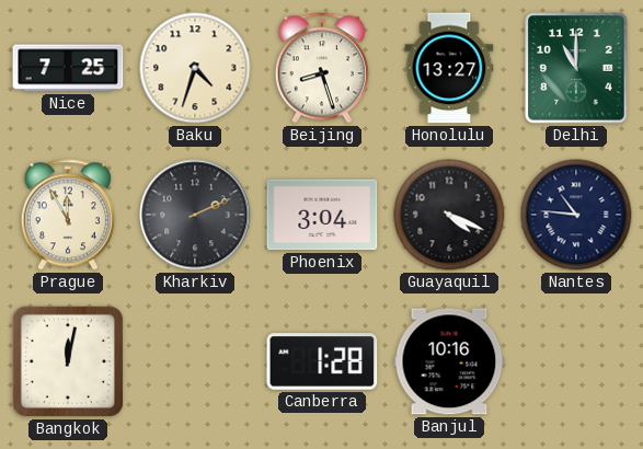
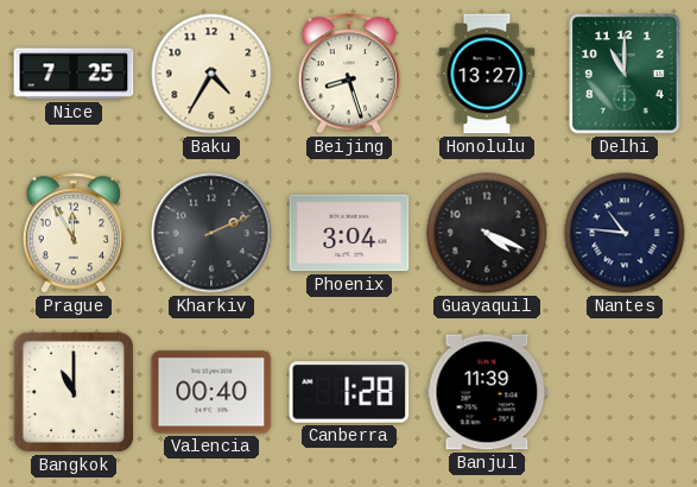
Baku: 4:33 -> 4:35
Bangkok: 12:02 -> 11:00
Valencia: none -> 00:40
Banjul: 10:16 -> 11:39
